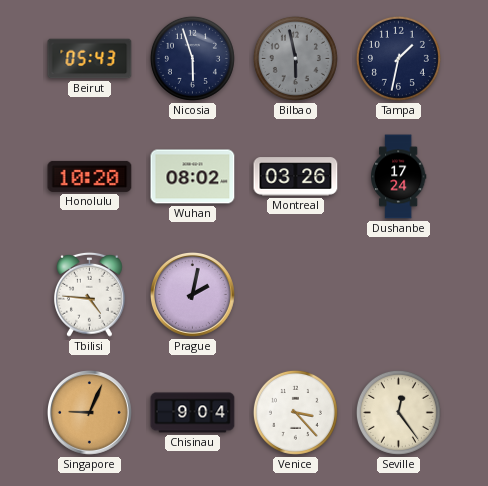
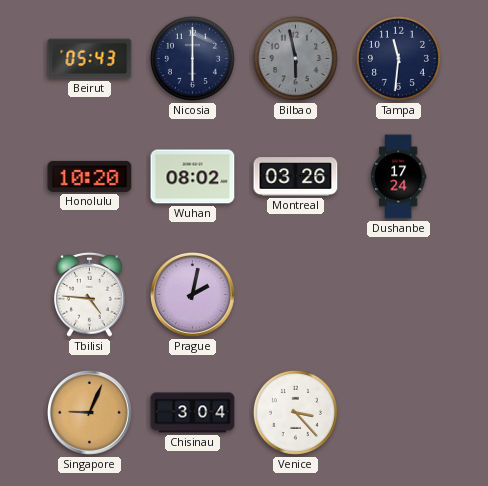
Nicosia: 5:57 -> 6:00
Tampa: 1:32 -> 11:31
Chisinau: 9:04 -> 3:04
Seville: 12:24 -> none
